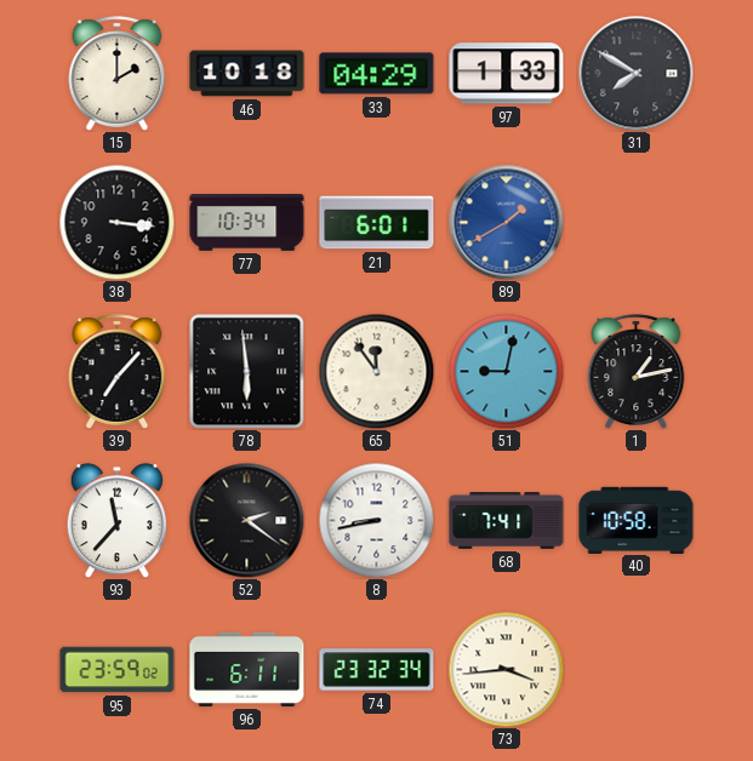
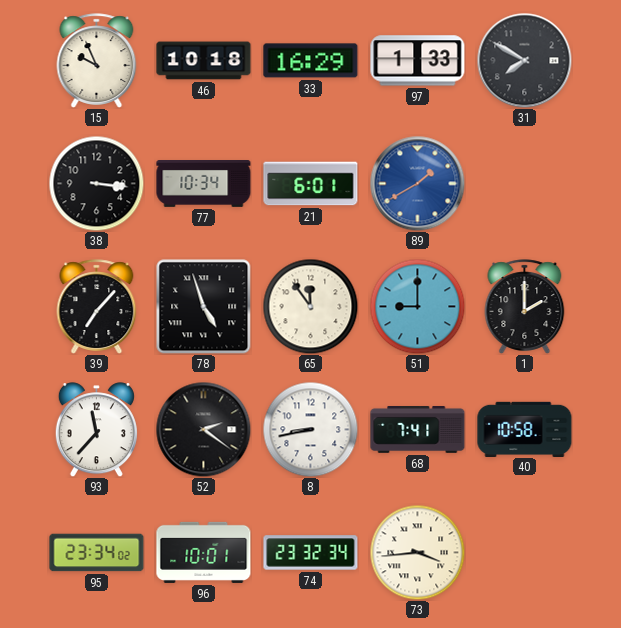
15: 2:00 -> 9:56
33: 04:29 -> 16:29
78: 5:59 -> 4:57
51: 9:02 -> 9:00
1: 1:13 -> 2:00
95: 23:59 -> 23:34
96: 6:11 -> 10:01
